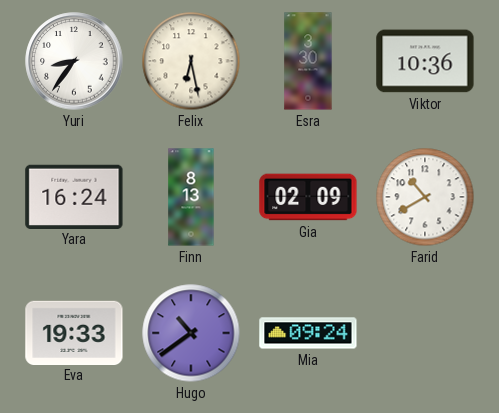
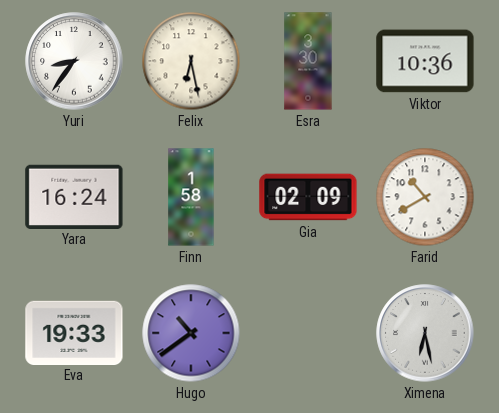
Finn: 8:13 -> 1:58
Mia: 09:24 -> none
Ximena: none -> 6:28
